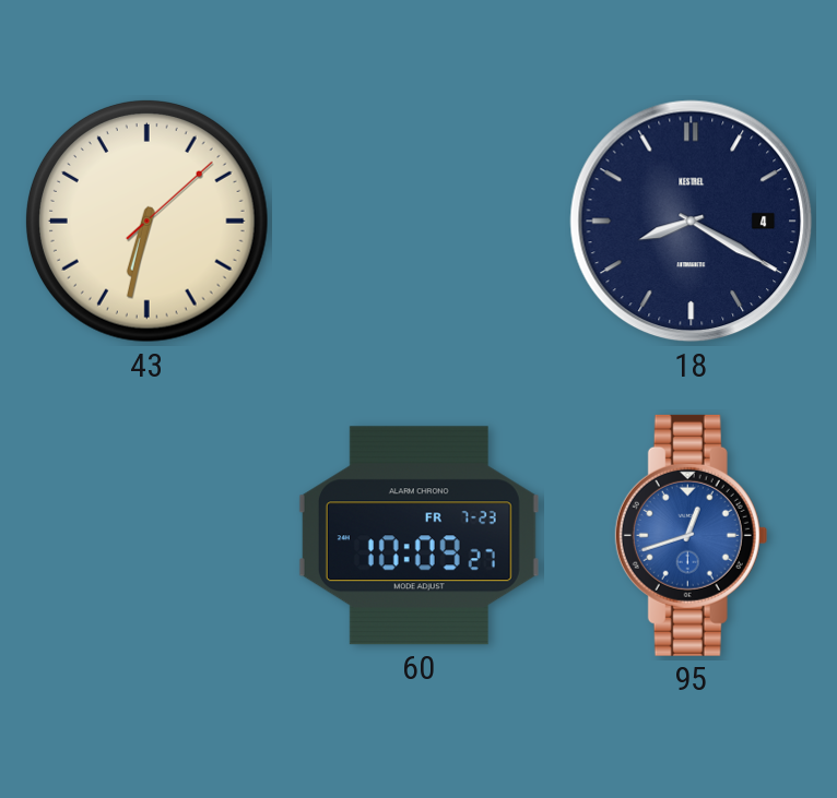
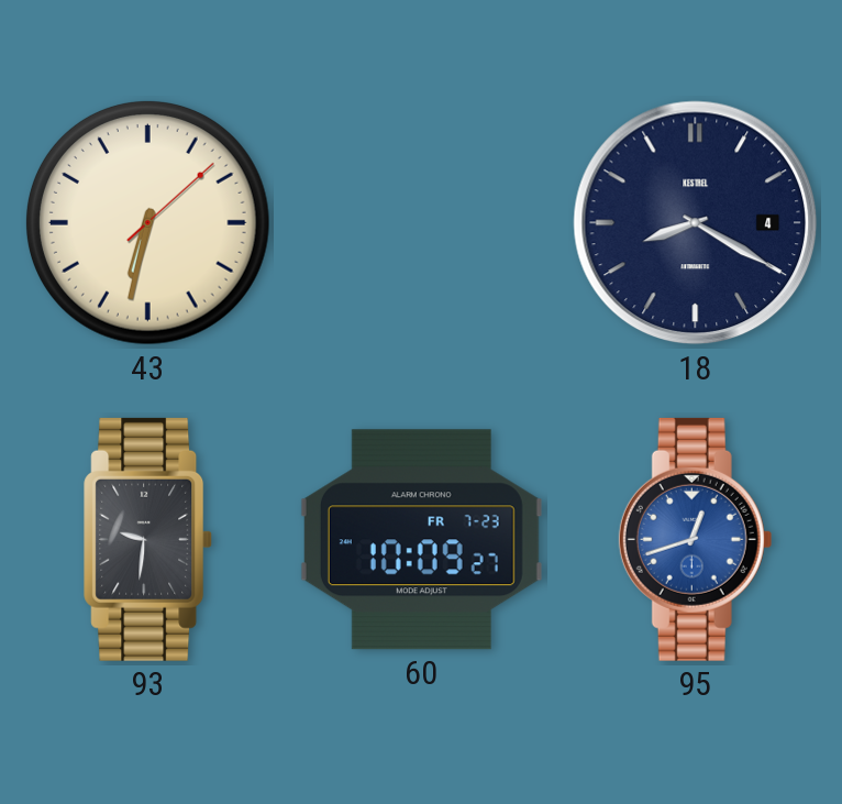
93: none -> 9:31
